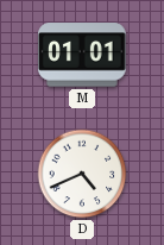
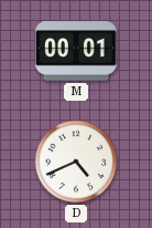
M: 01:01 -> 00:01
